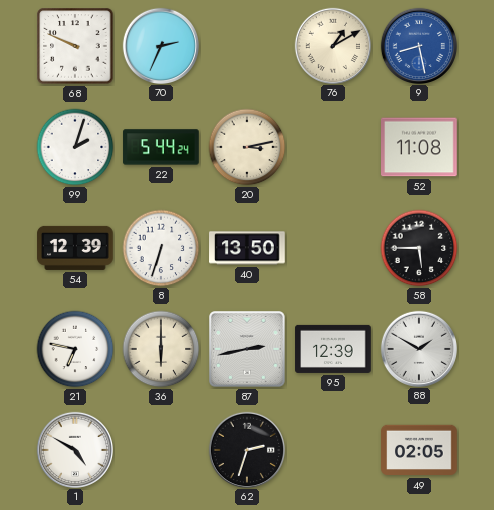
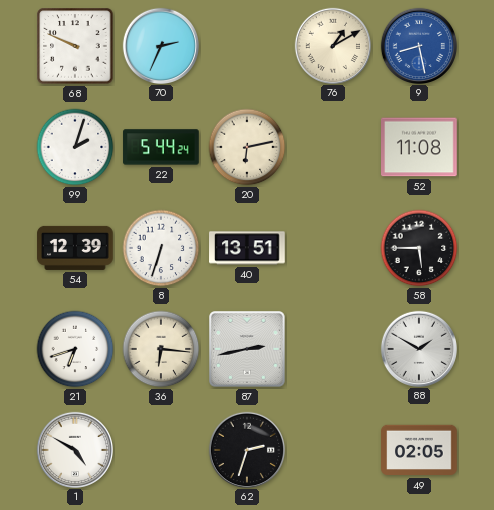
20: 3:13 -> 6:13
40: 13:50 -> 13:51
21: 6:47 -> 6:42
36: 6:00 -> 6:16
95: 12:39 -> none
